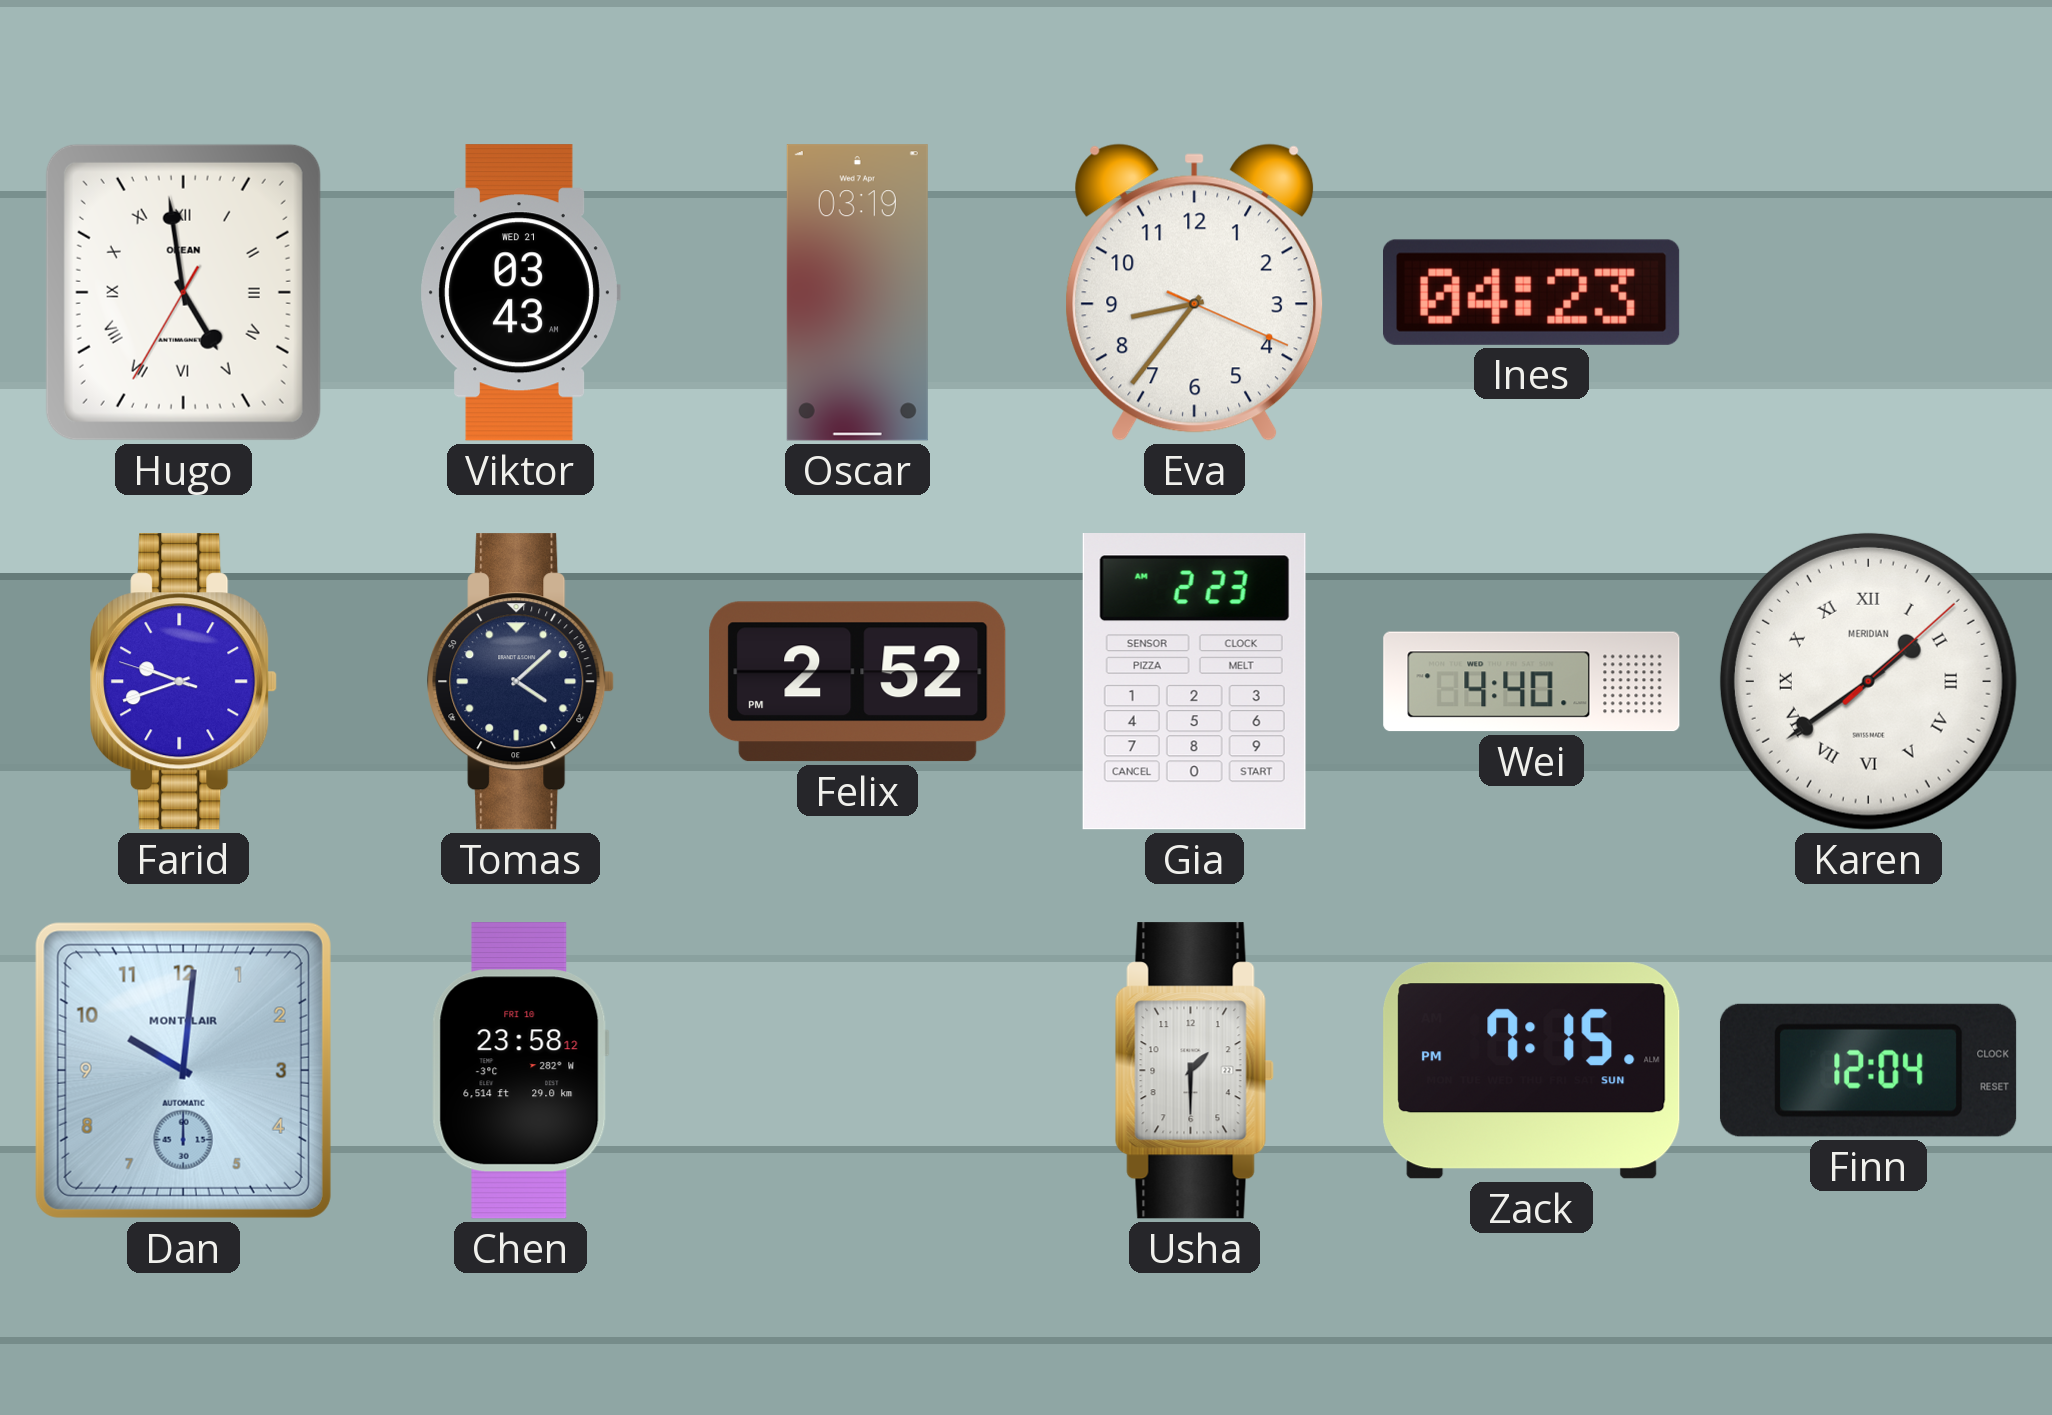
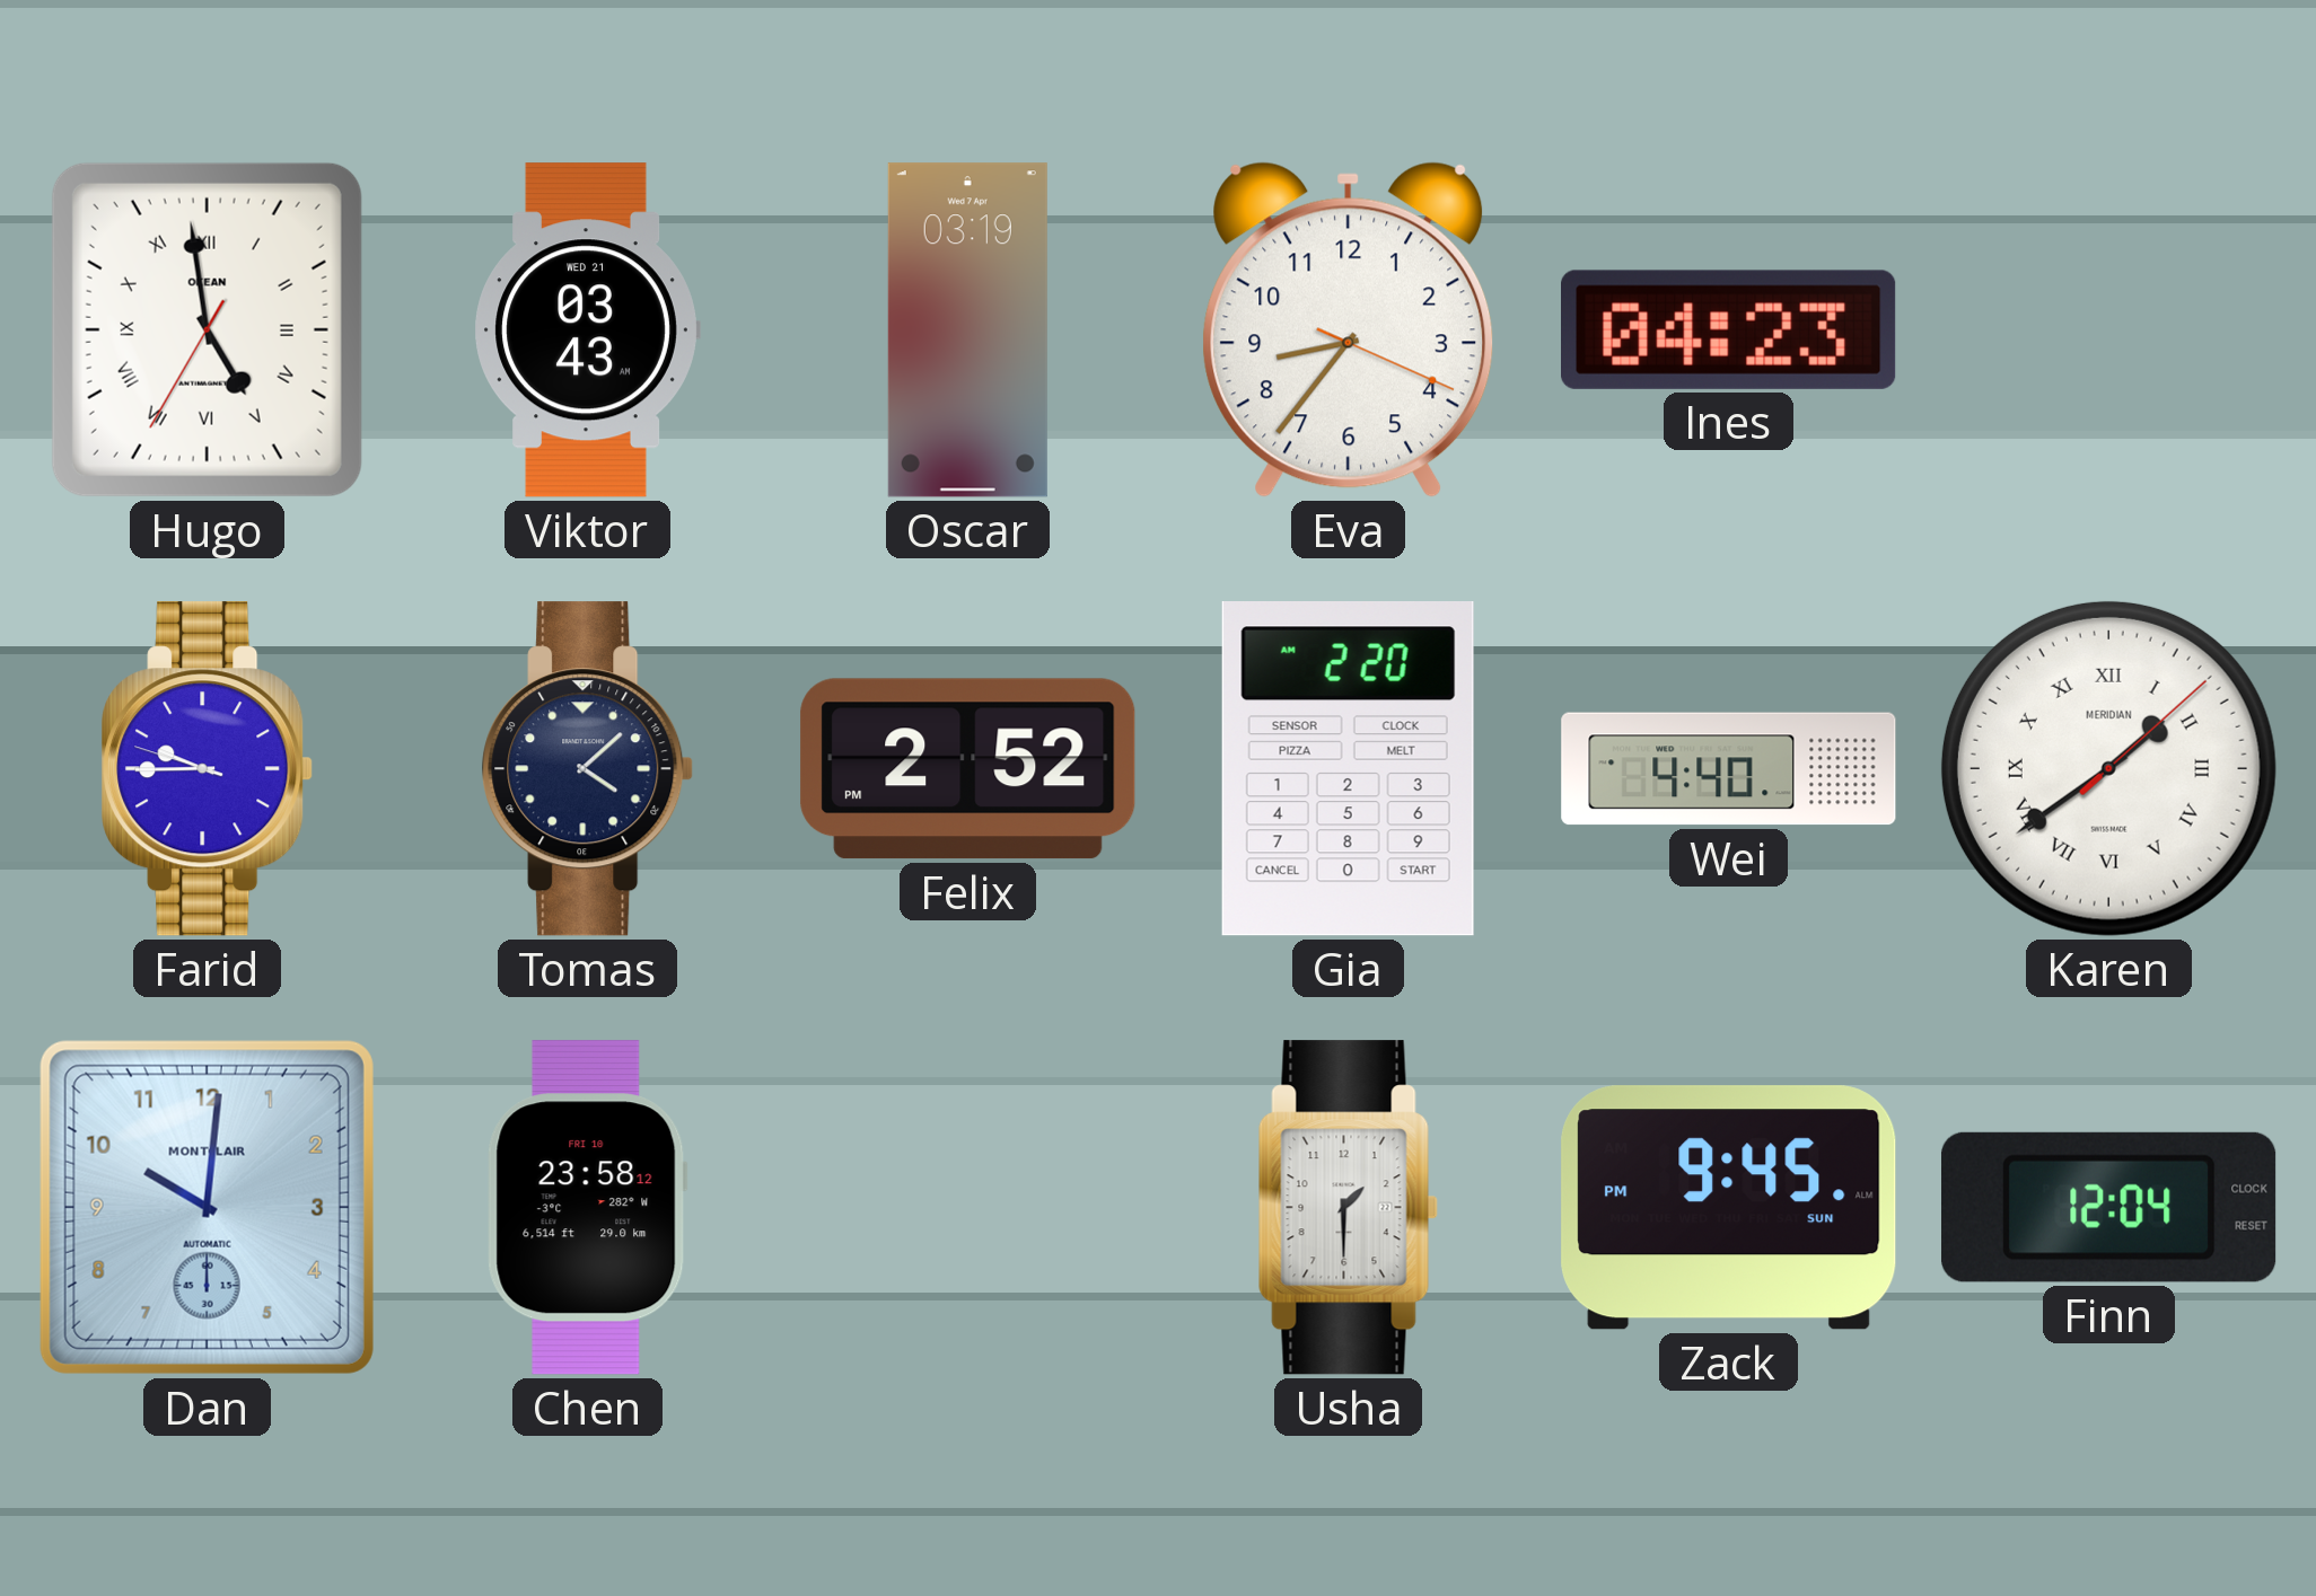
Farid: 9:41 -> 9:44
Gia: 2:23 -> 2:20
Zack: 7:15 -> 9:45
